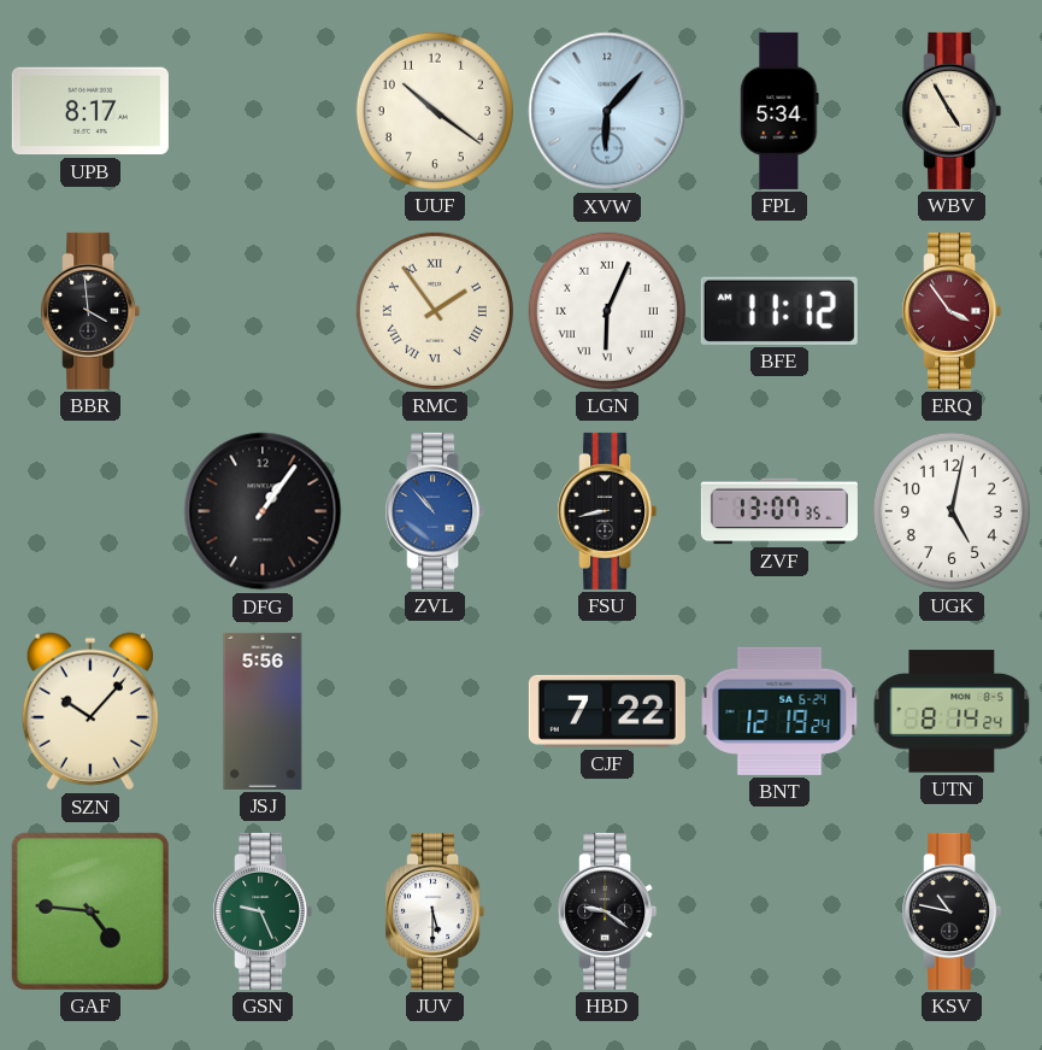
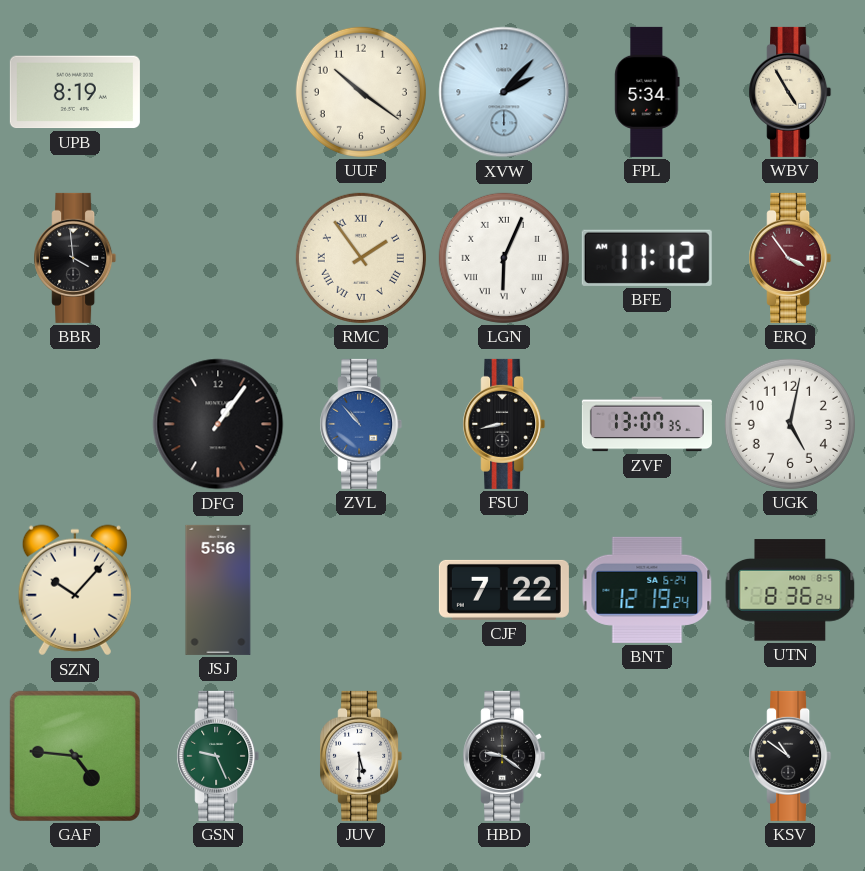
UPB: 8:17 -> 8:19
XVW: 6:07 -> 2:07
UTN: 8:14 -> 8:36
KSV: 10:47 -> 10:51
